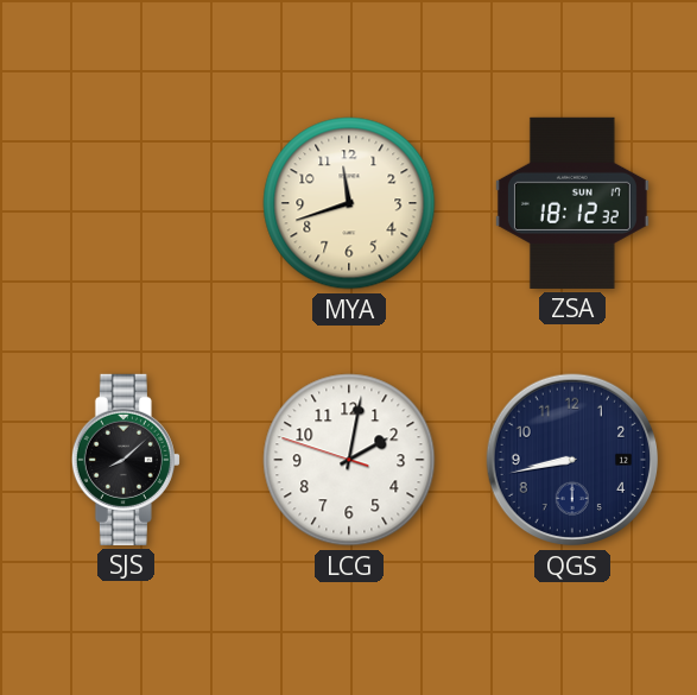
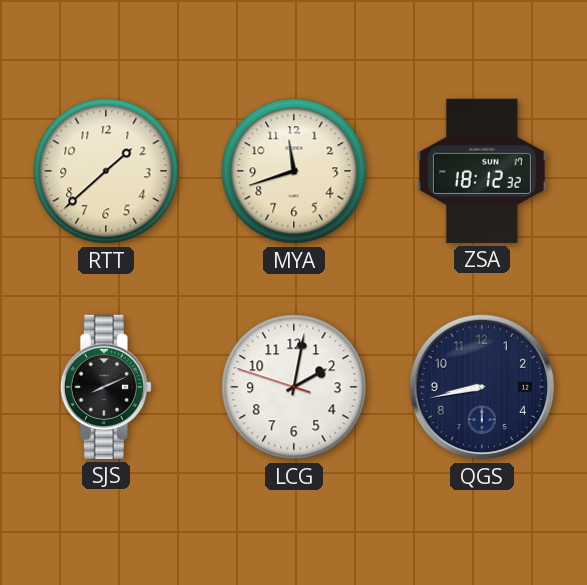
RTT: none -> 1:38
SJS: 8:08 -> 8:11
